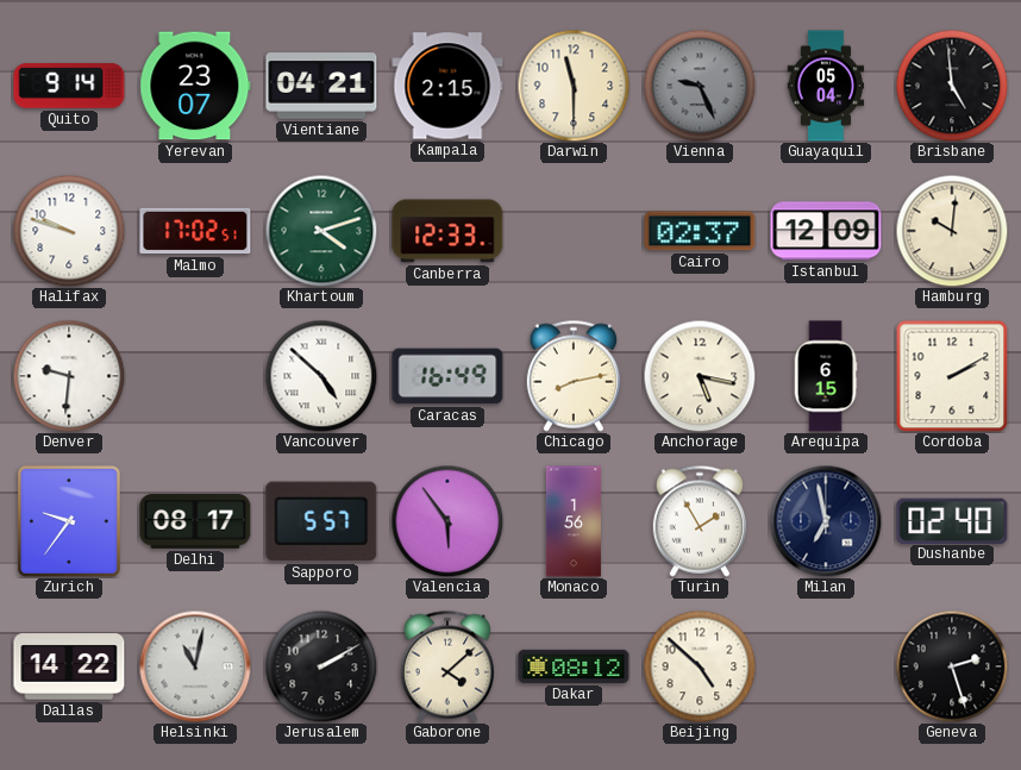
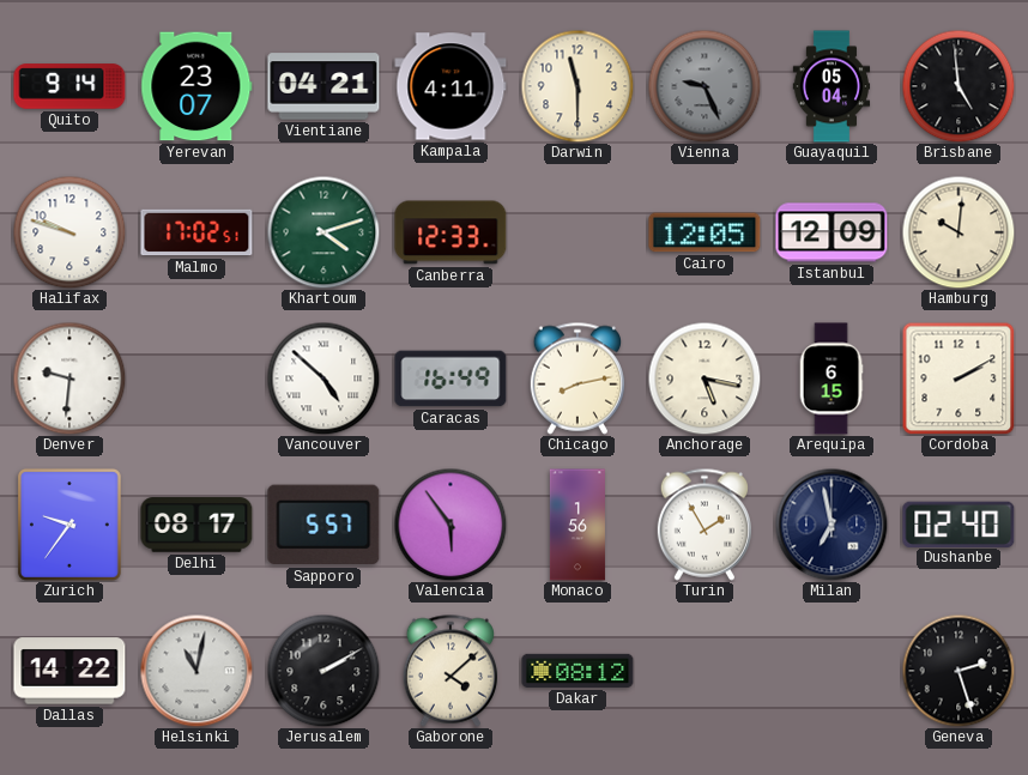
Kampala: 2:15 -> 4:11
Cairo: 02:37 -> 12:05
Beijing: 4:52 -> none
